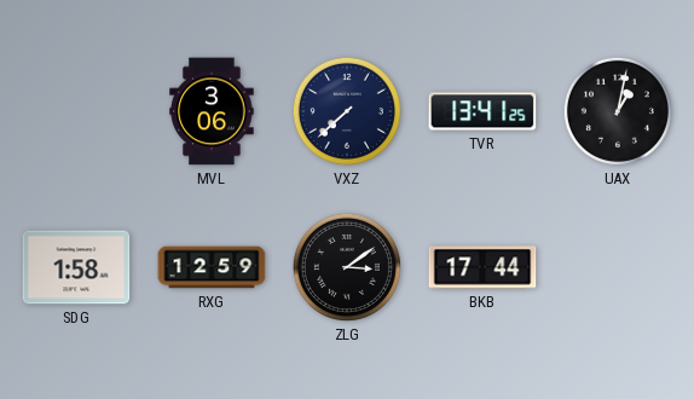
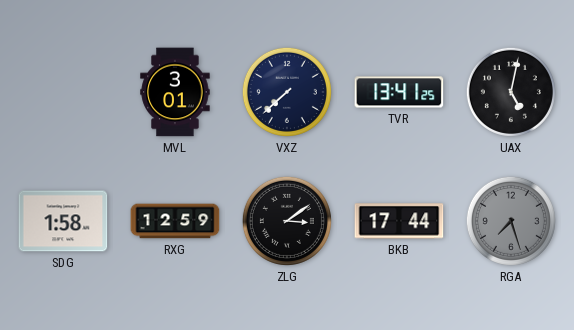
MVL: 3:06 -> 3:01
UAX: 1:02 -> 5:02
RGA: none -> 7:27
